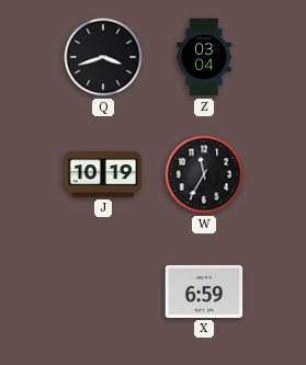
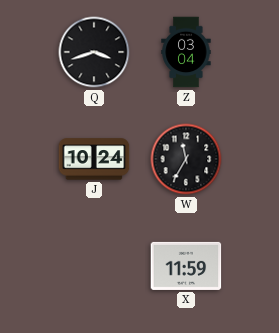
J: 10:19 -> 10:24
X: 6:59 -> 11:59
